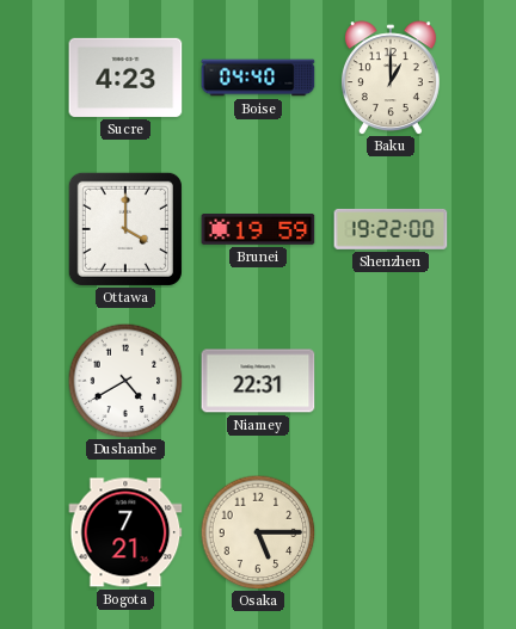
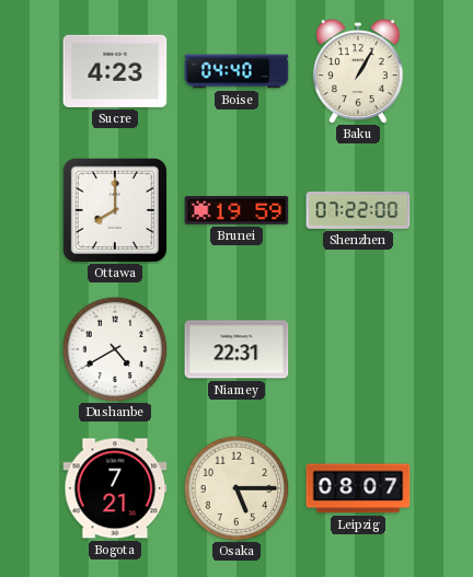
Baku: 1:00 -> 1:05
Ottawa: 4:00 -> 8:00
Shenzhen: 19:22 -> 07:22
Leipzig: none -> 08:07
